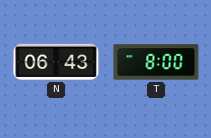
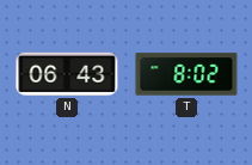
T: 8:00 -> 8:02
